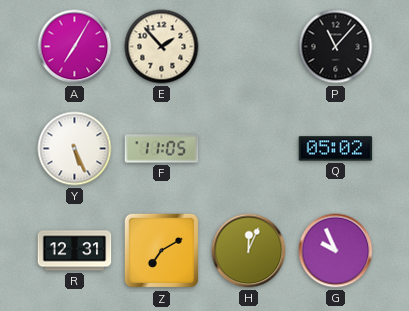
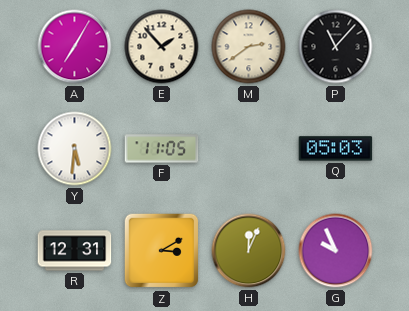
M: none -> 2:39
Y: 5:26 -> 5:31
Q: 05:02 -> 05:03
Z: 7:10 -> 3:10
